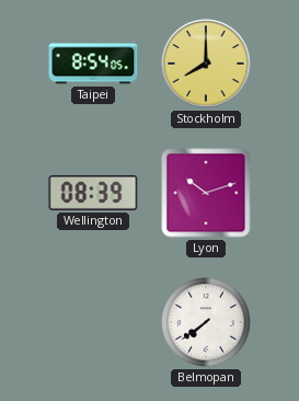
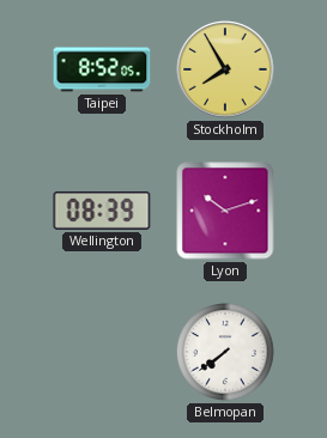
Taipei: 8:54 -> 8:52
Stockholm: 8:00 -> 7:55
